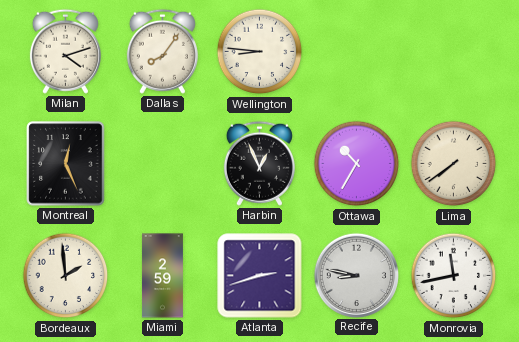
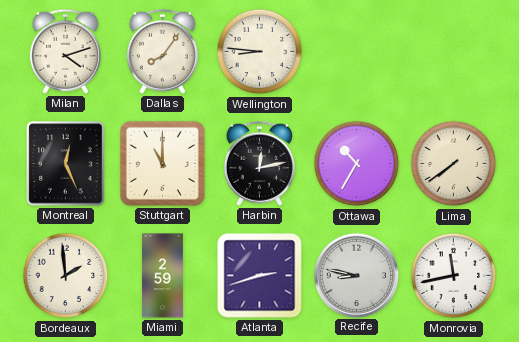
Stuttgart: none -> 11:00
Harbin: 12:56 -> 12:13
